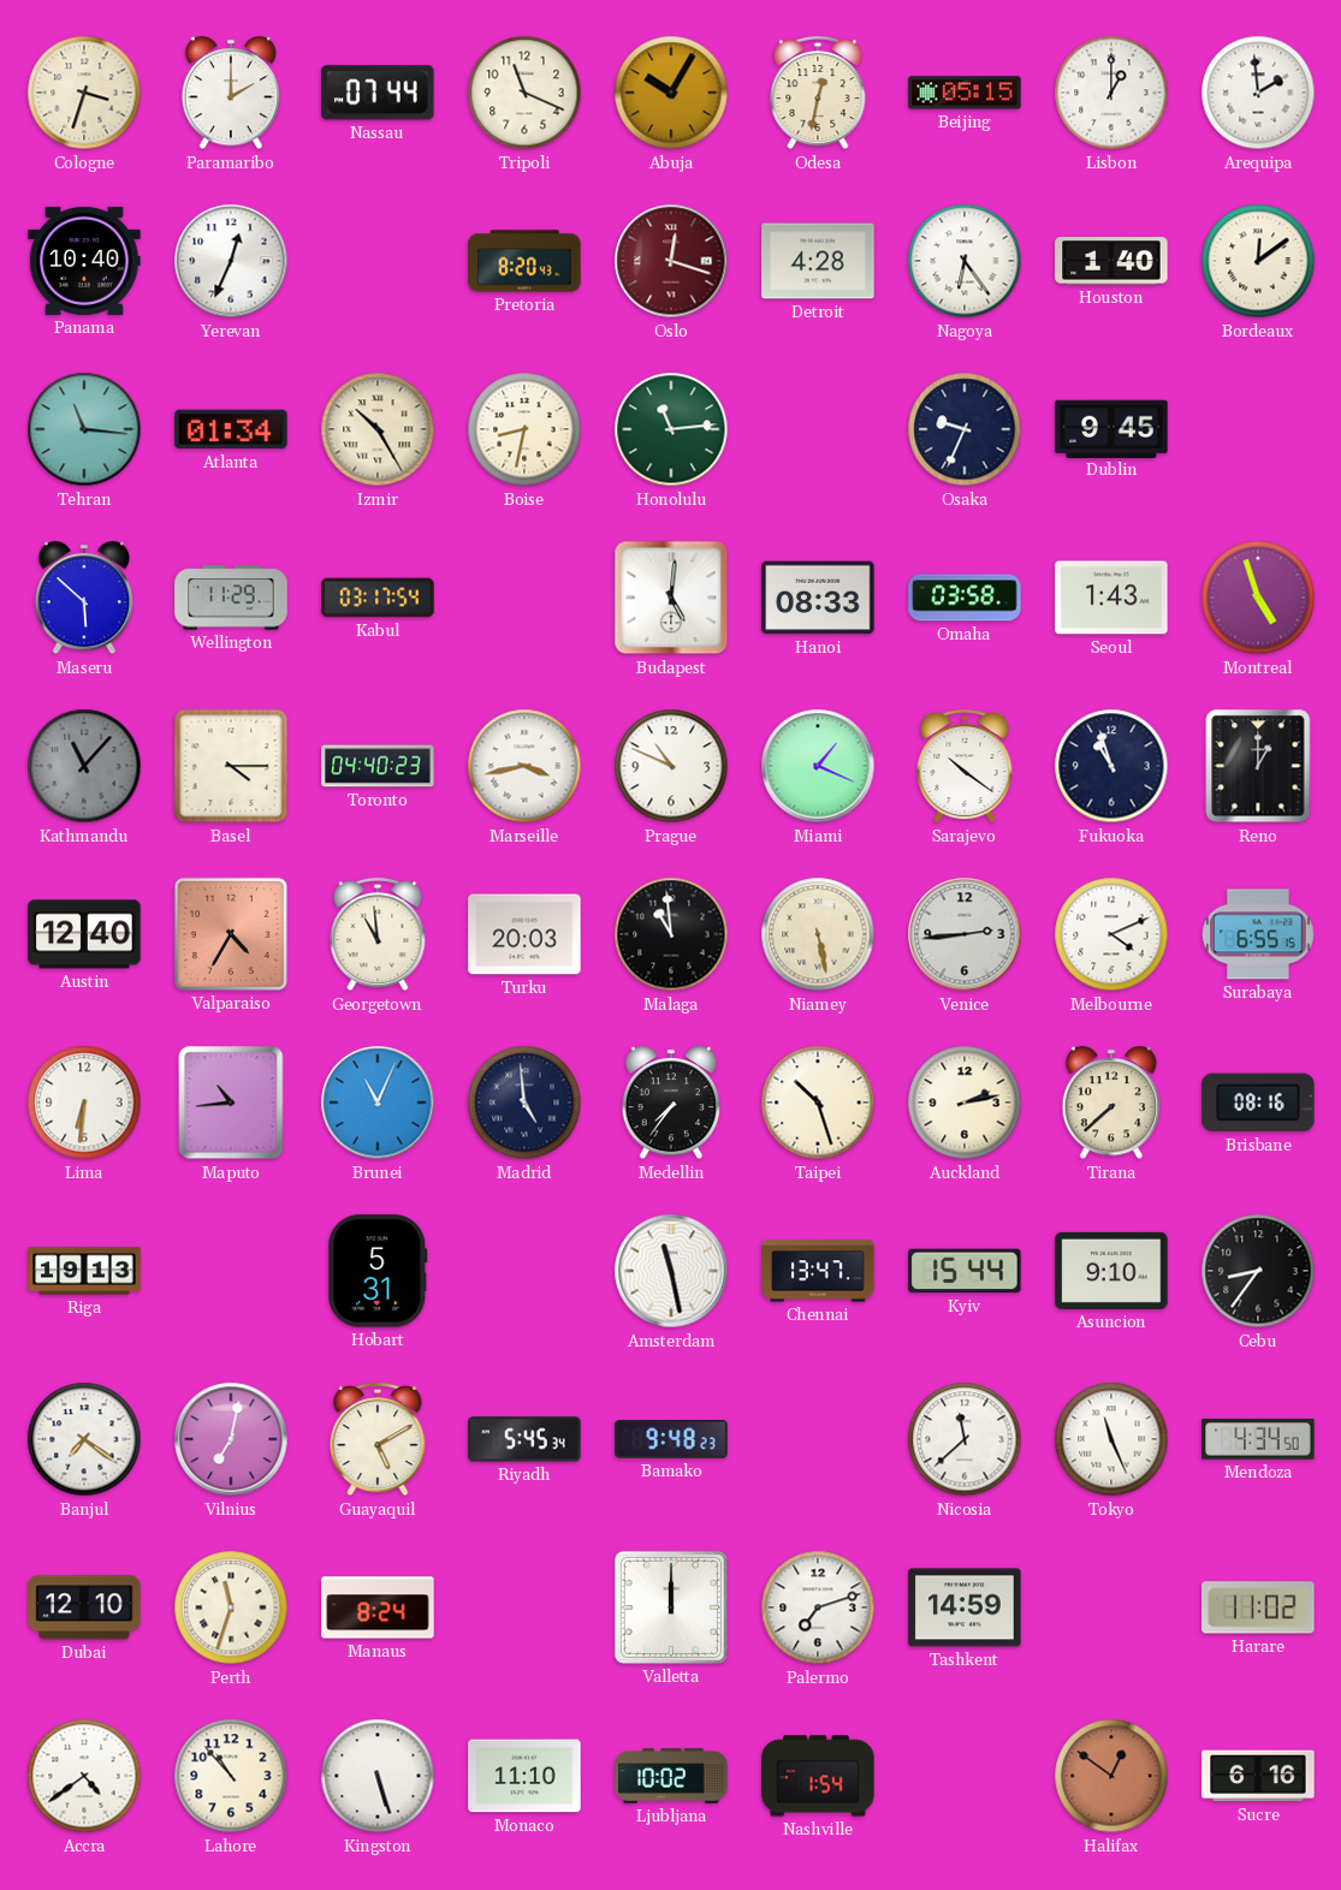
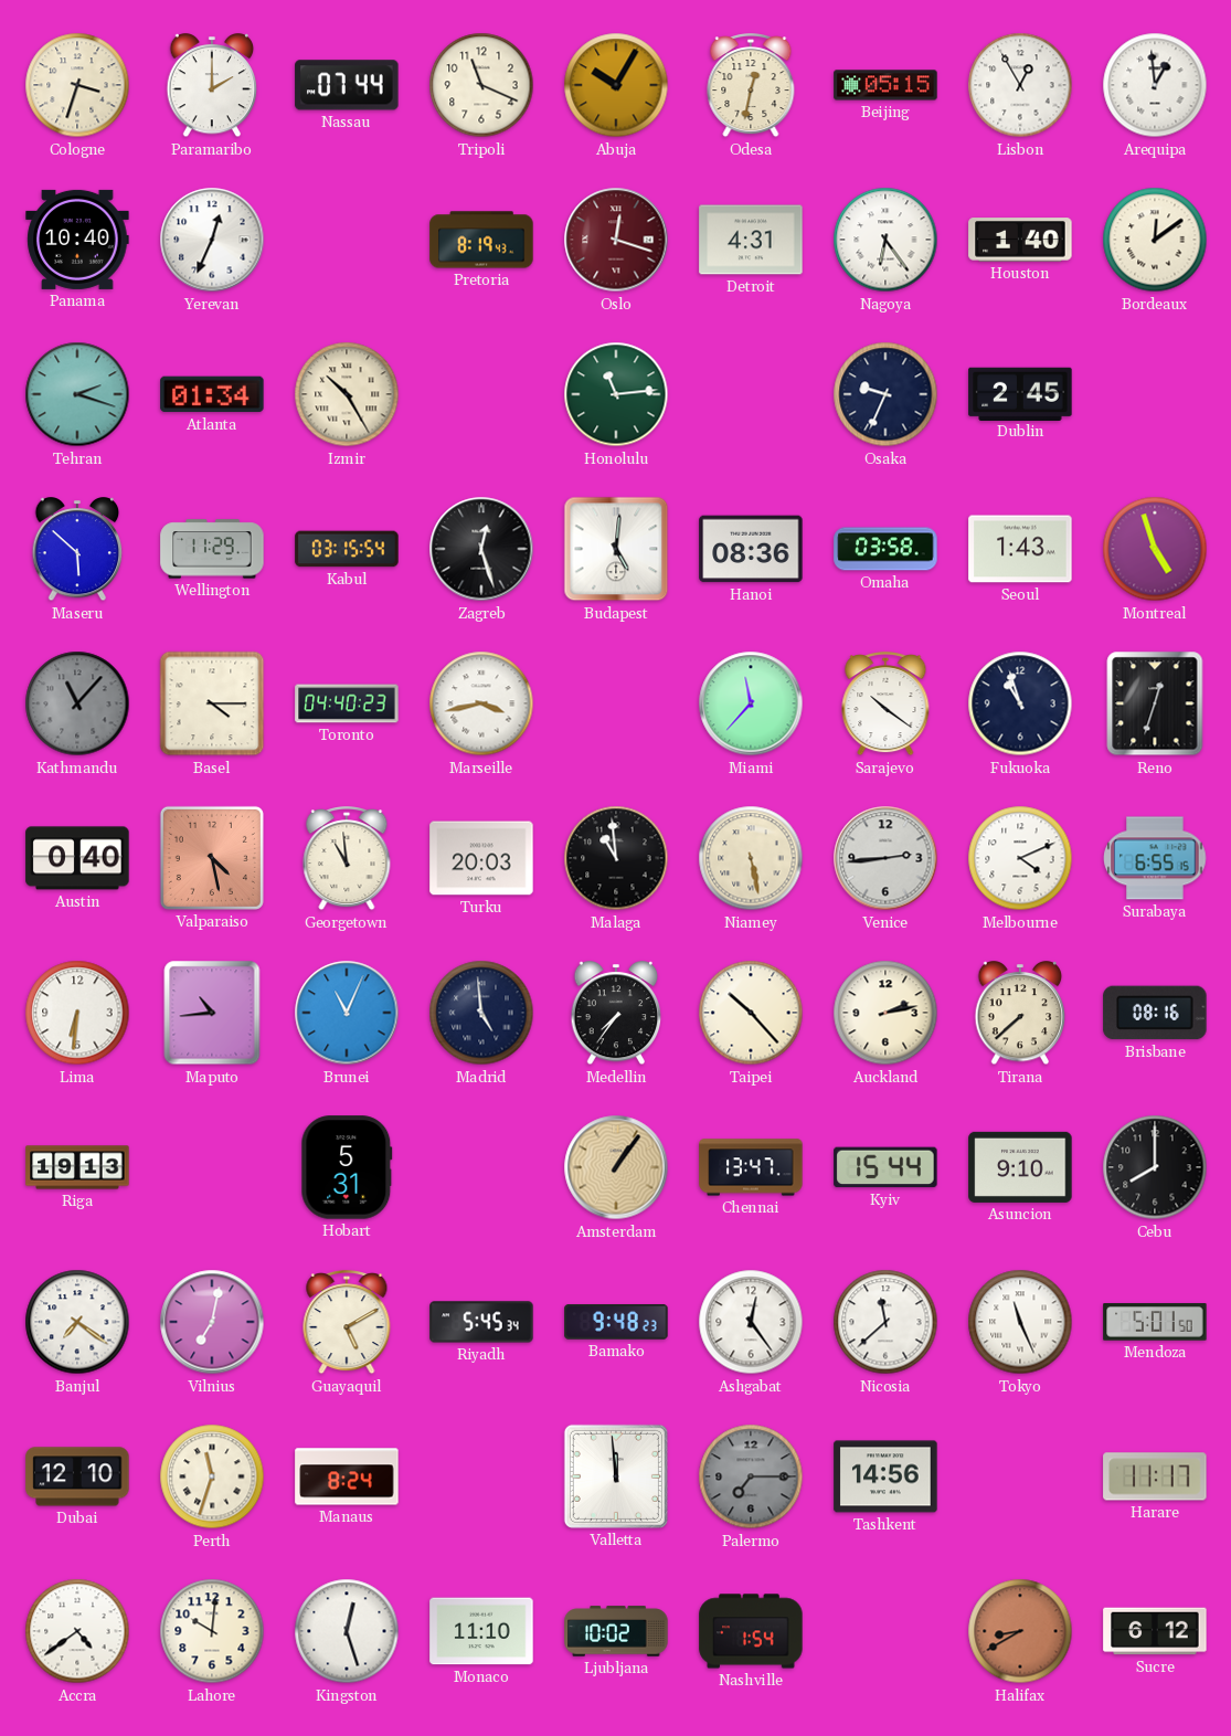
Lisbon: 1:00 -> 12:55
Arequipa: 1:59 -> 12:59
Pretoria: 8:20 -> 8:19
Detroit: 4:28 -> 4:31
Tehran: 11:16 -> 2:18
Boise: 8:32 -> none
Dublin: 9:45 -> 2:45
Kabul: 03:17 -> 03:15
Zagreb: none -> 12:27
Hanoi: 08:33 -> 08:36
Prague: 10:49 -> none
Miami: 1:19 -> 11:37
Reno: 1:00 -> 12:33
Austin: 12:40 -> 0:40
Valparaiso: 4:35 -> 4:28
Taipei: 10:27 -> 10:23
Amsterdam: 11:28 -> 1:06
Amsterdam dial: white -> champagne
Cebu: 8:36 -> 8:00
Ashgabat: none -> 12:24
Mendoza: 4:34 -> 5:01
Valletta: 12:00 -> 11:59
Palermo: 7:12 -> 7:15
Palermo dial: white -> grey
Tashkent: 14:59 -> 14:56
Harare: 11:02 -> 11:17
Lahore: 10:53 -> 10:01
Kingston: 5:27 -> 12:27
Halifax: 12:51 -> 8:40
Sucre: 6:16 -> 6:12
